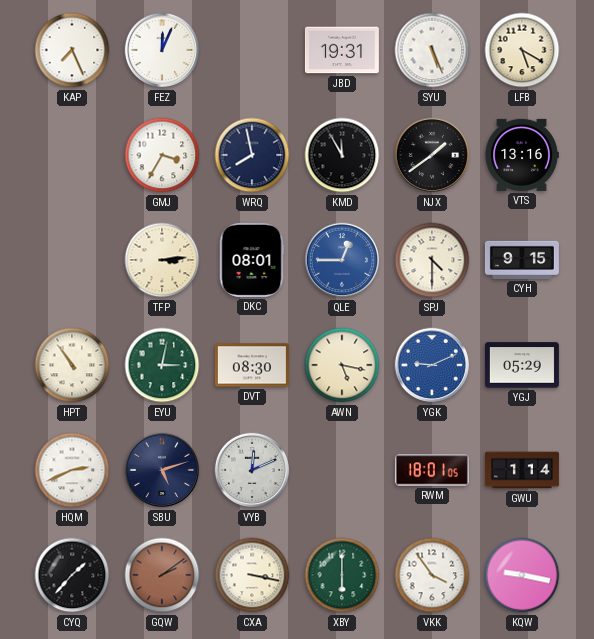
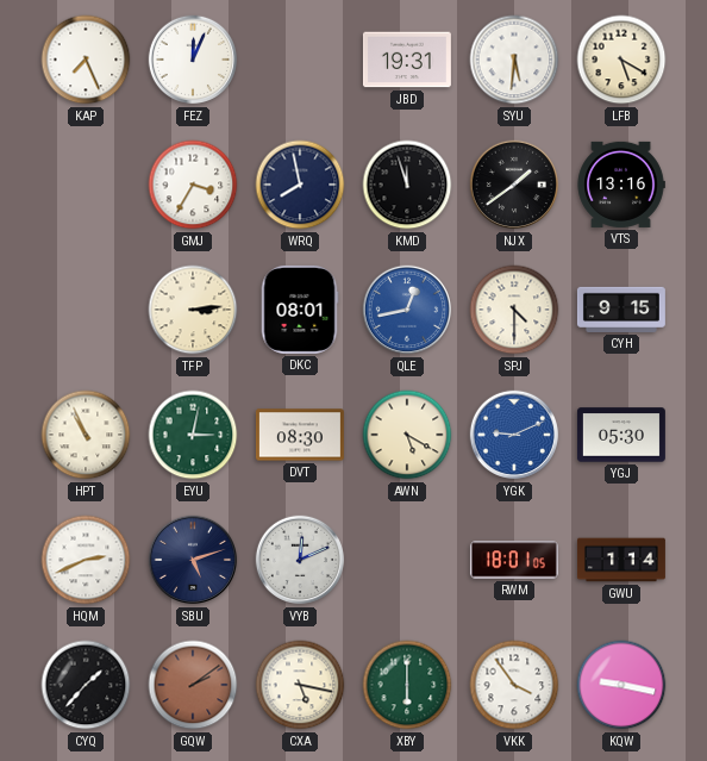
SYU: 5:26 -> 5:31
KMD: 11:55 -> 11:57
QLE: 12:45 -> 12:43
HPT: 10:54 -> 10:56
AWN: 5:17 -> 5:20
YGJ: 05:29 -> 05:30
CXA: 3:17 -> 5:17
